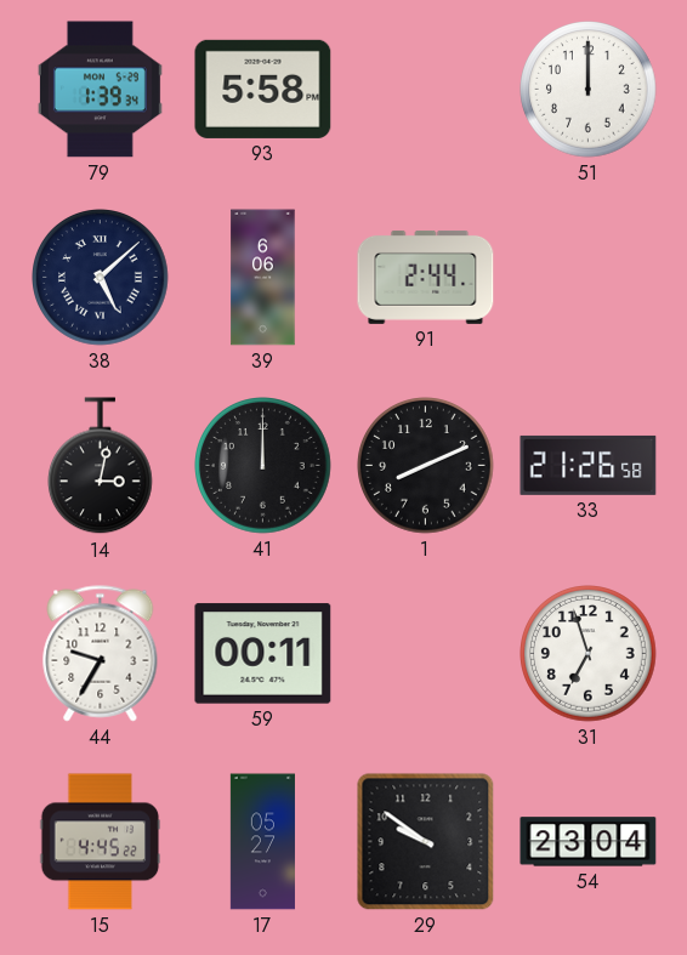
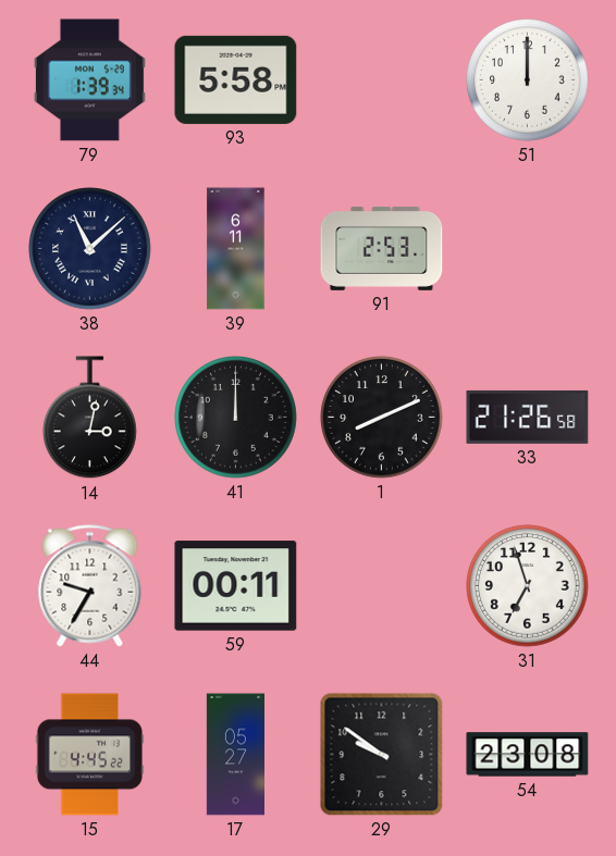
38: 5:08 -> 11:08
39: 6:06 -> 6:11
91: 2:44 -> 2:53
54: 23:04 -> 23:08
